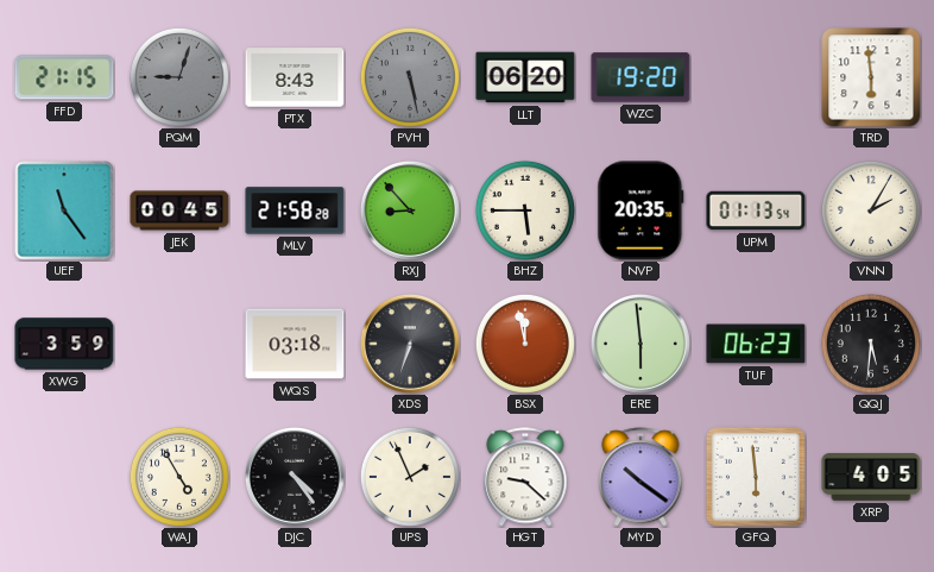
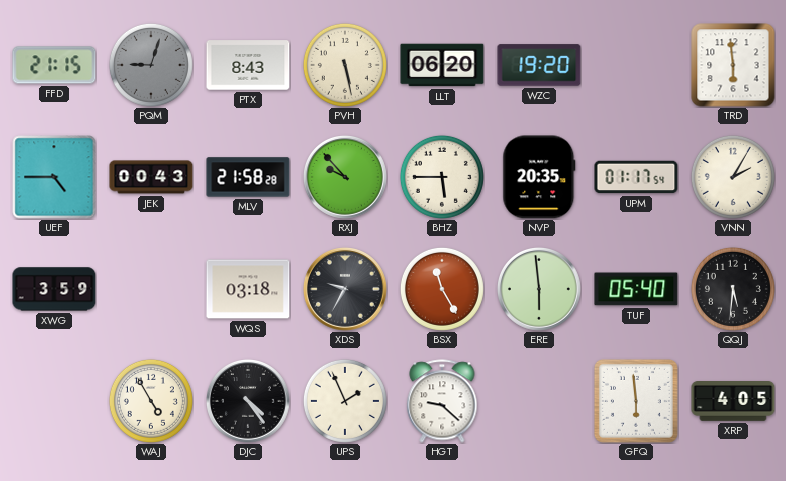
PVH dial: grey -> cream
UEF: 11:24 -> 4:45
JEK: 00:45 -> 00:43
RXJ: 8:53 -> 9:53
UPM: 01:13 -> 01:17
XDS: 6:33 -> 9:35
BSX: 11:58 -> 11:25
TUF: 06:23 -> 05:40
MYD: 10:21 -> none
